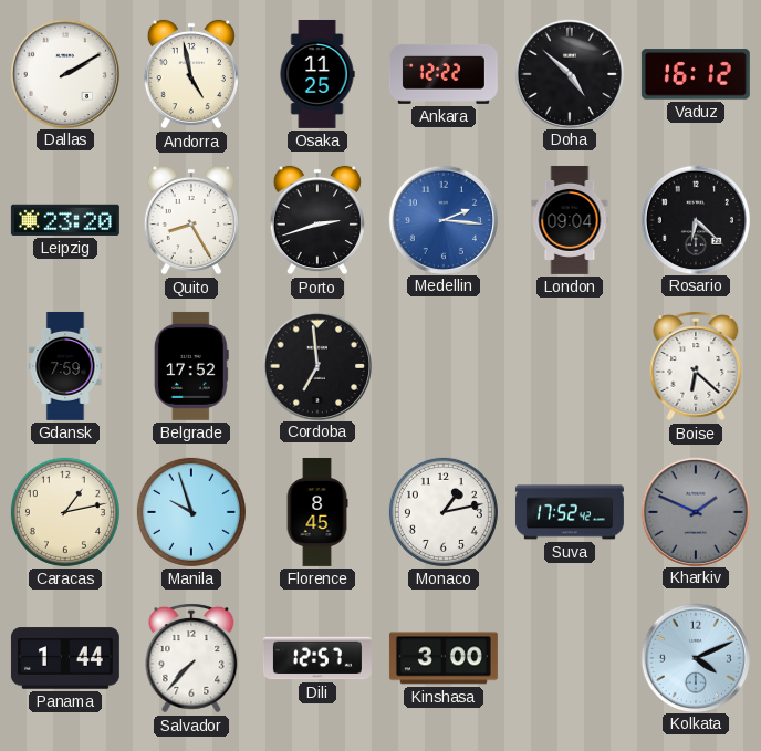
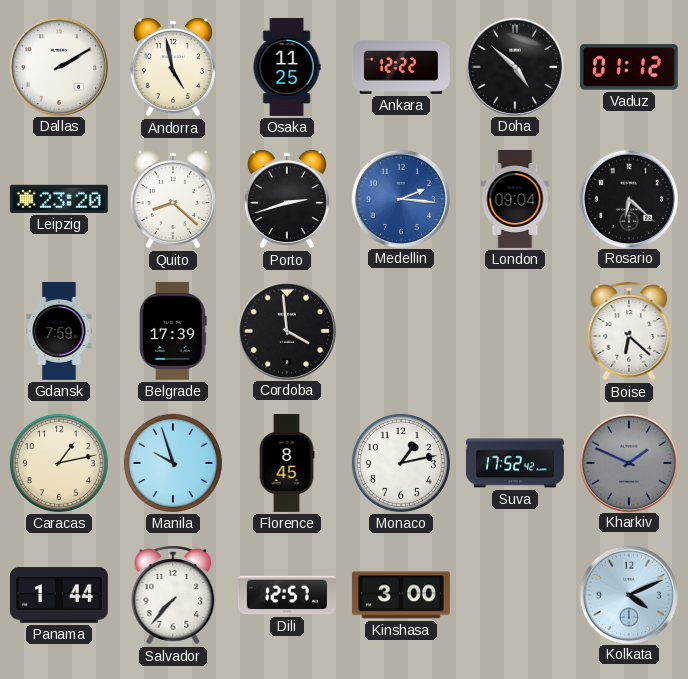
Vaduz: 16:12 -> 01:12
Quito: 8:25 -> 8:22
Belgrade: 17:52 -> 17:39
Cordoba: 6:59 -> 3:59
